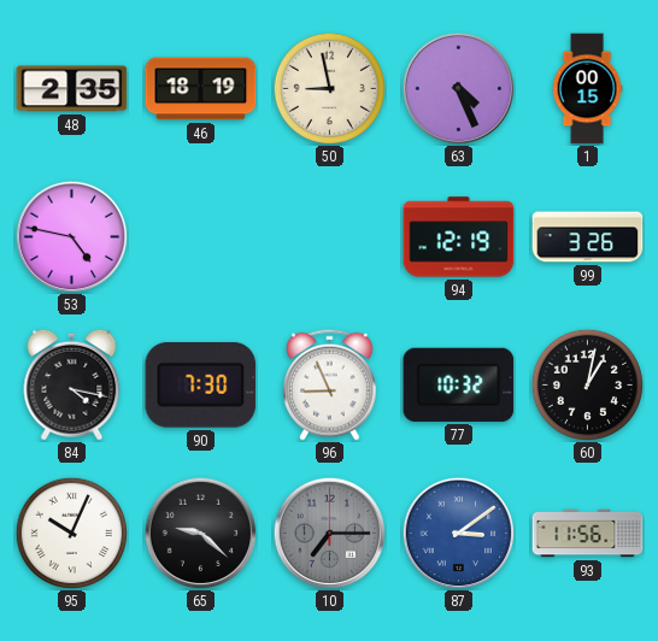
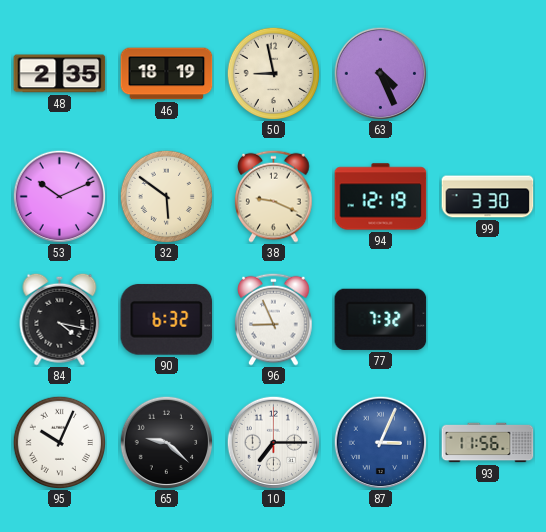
1: 00:15 -> none
53: 4:47 -> 10:11
32: none -> 5:51
38: none -> 9:19
99: 3:26 -> 3:30
90: 7:30 -> 6:32
77: 10:32 -> 7:32
60: 1:02 -> none
10 dial: grey -> white
87: 3:09 -> 3:04
